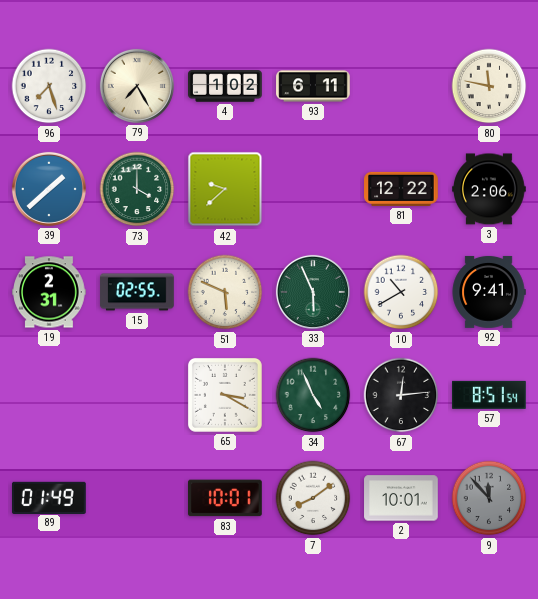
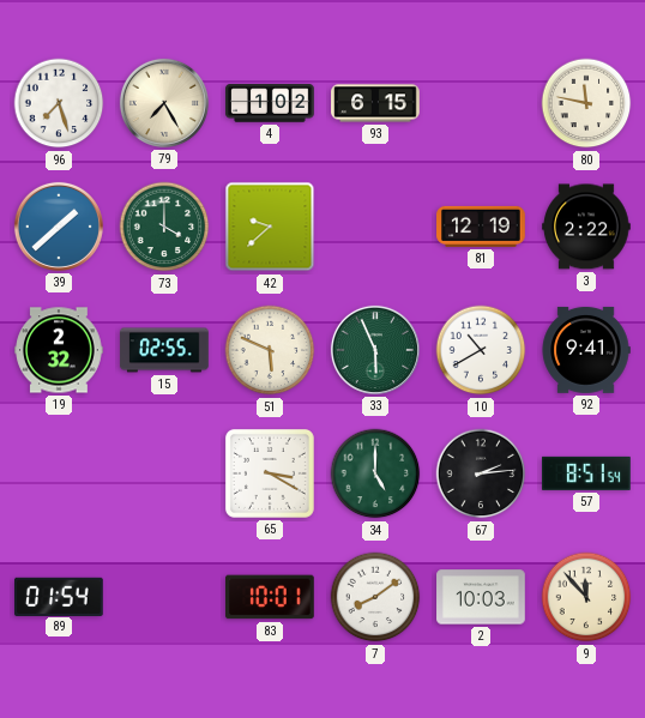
93: 6:11 -> 6:15
81: 12:22 -> 12:19
3: 2:06 -> 2:22
19: 2:31 -> 2:32
34: 4:56 -> 5:00
67: 12:14 -> 2:14
89: 01:49 -> 01:54
2: 10:01 -> 10:03
9 dial: grey -> cream
